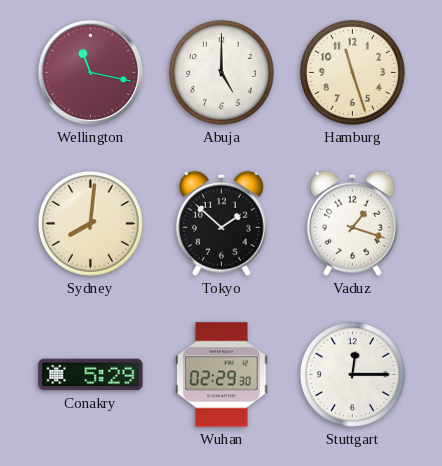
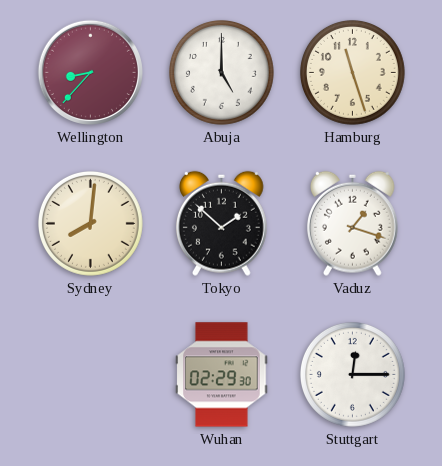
Wellington: 11:17 -> 8:37
Conakry: 5:29 -> none
